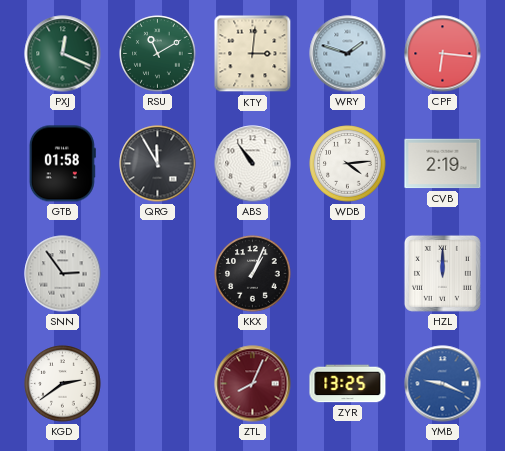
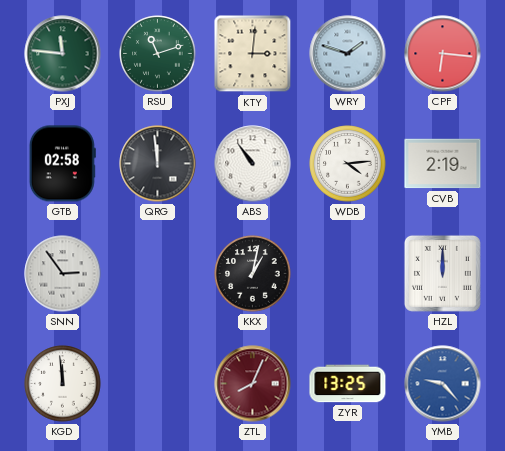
PXJ: 12:19 -> 11:46
RSU: 11:10 -> 11:12
GTB: 01:58 -> 02:58
QRG: 11:55 -> 11:59
KKX: 1:04 -> 1:02
KGD: 2:39 -> 11:59
YMB: 9:19 -> 9:23
